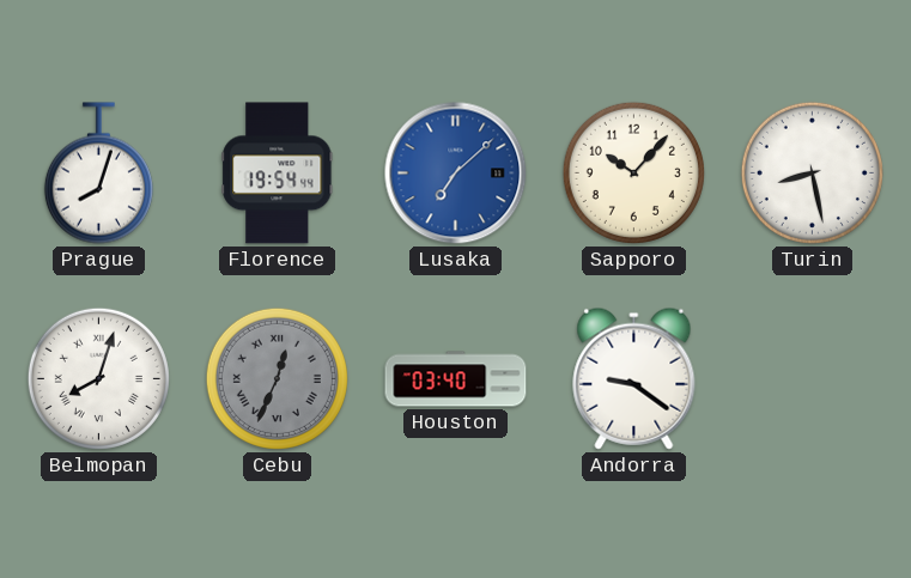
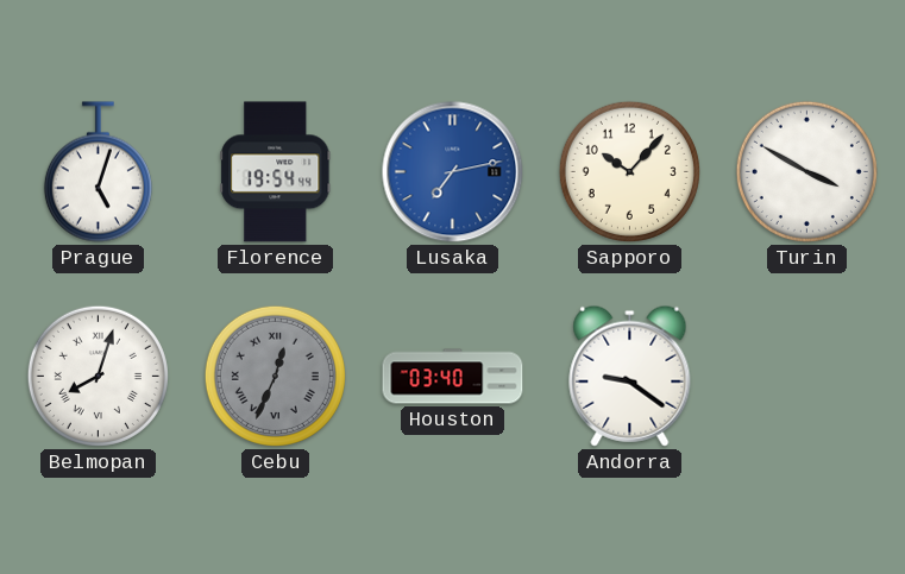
Prague: 8:03 -> 5:03
Lusaka: 7:08 -> 7:13
Turin: 8:28 -> 3:50
